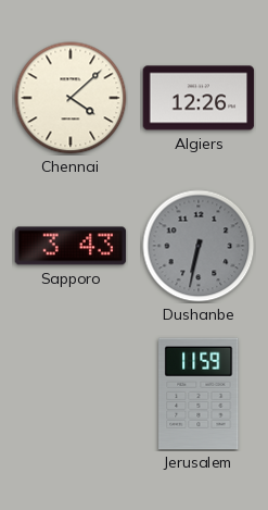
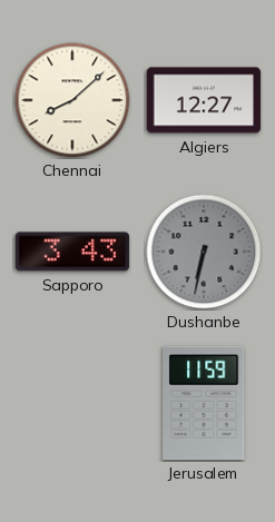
Chennai: 4:08 -> 8:08
Algiers: 12:26 -> 12:27
